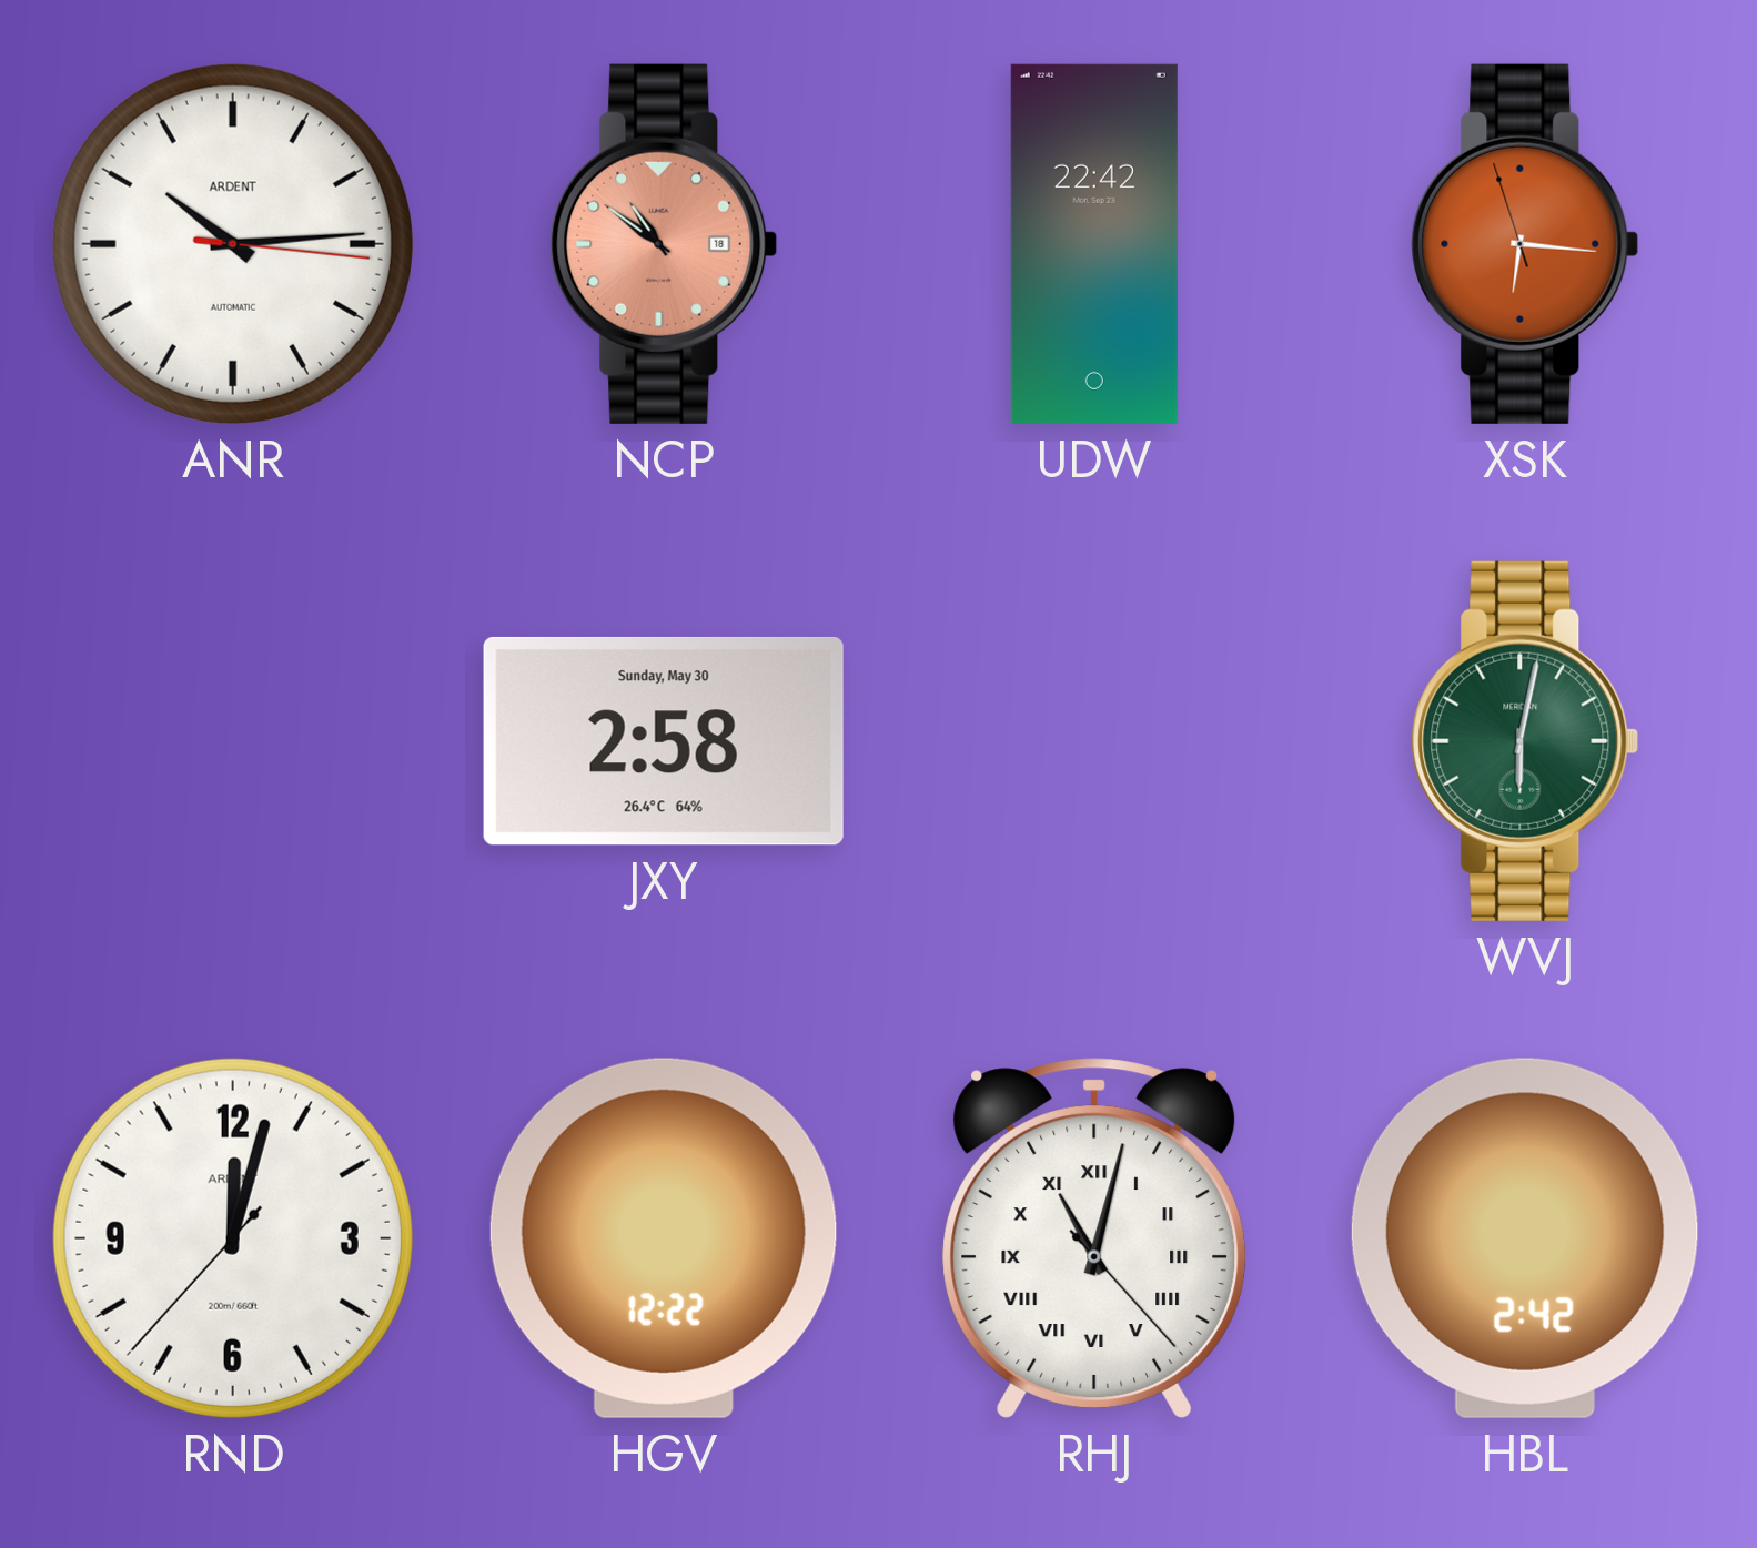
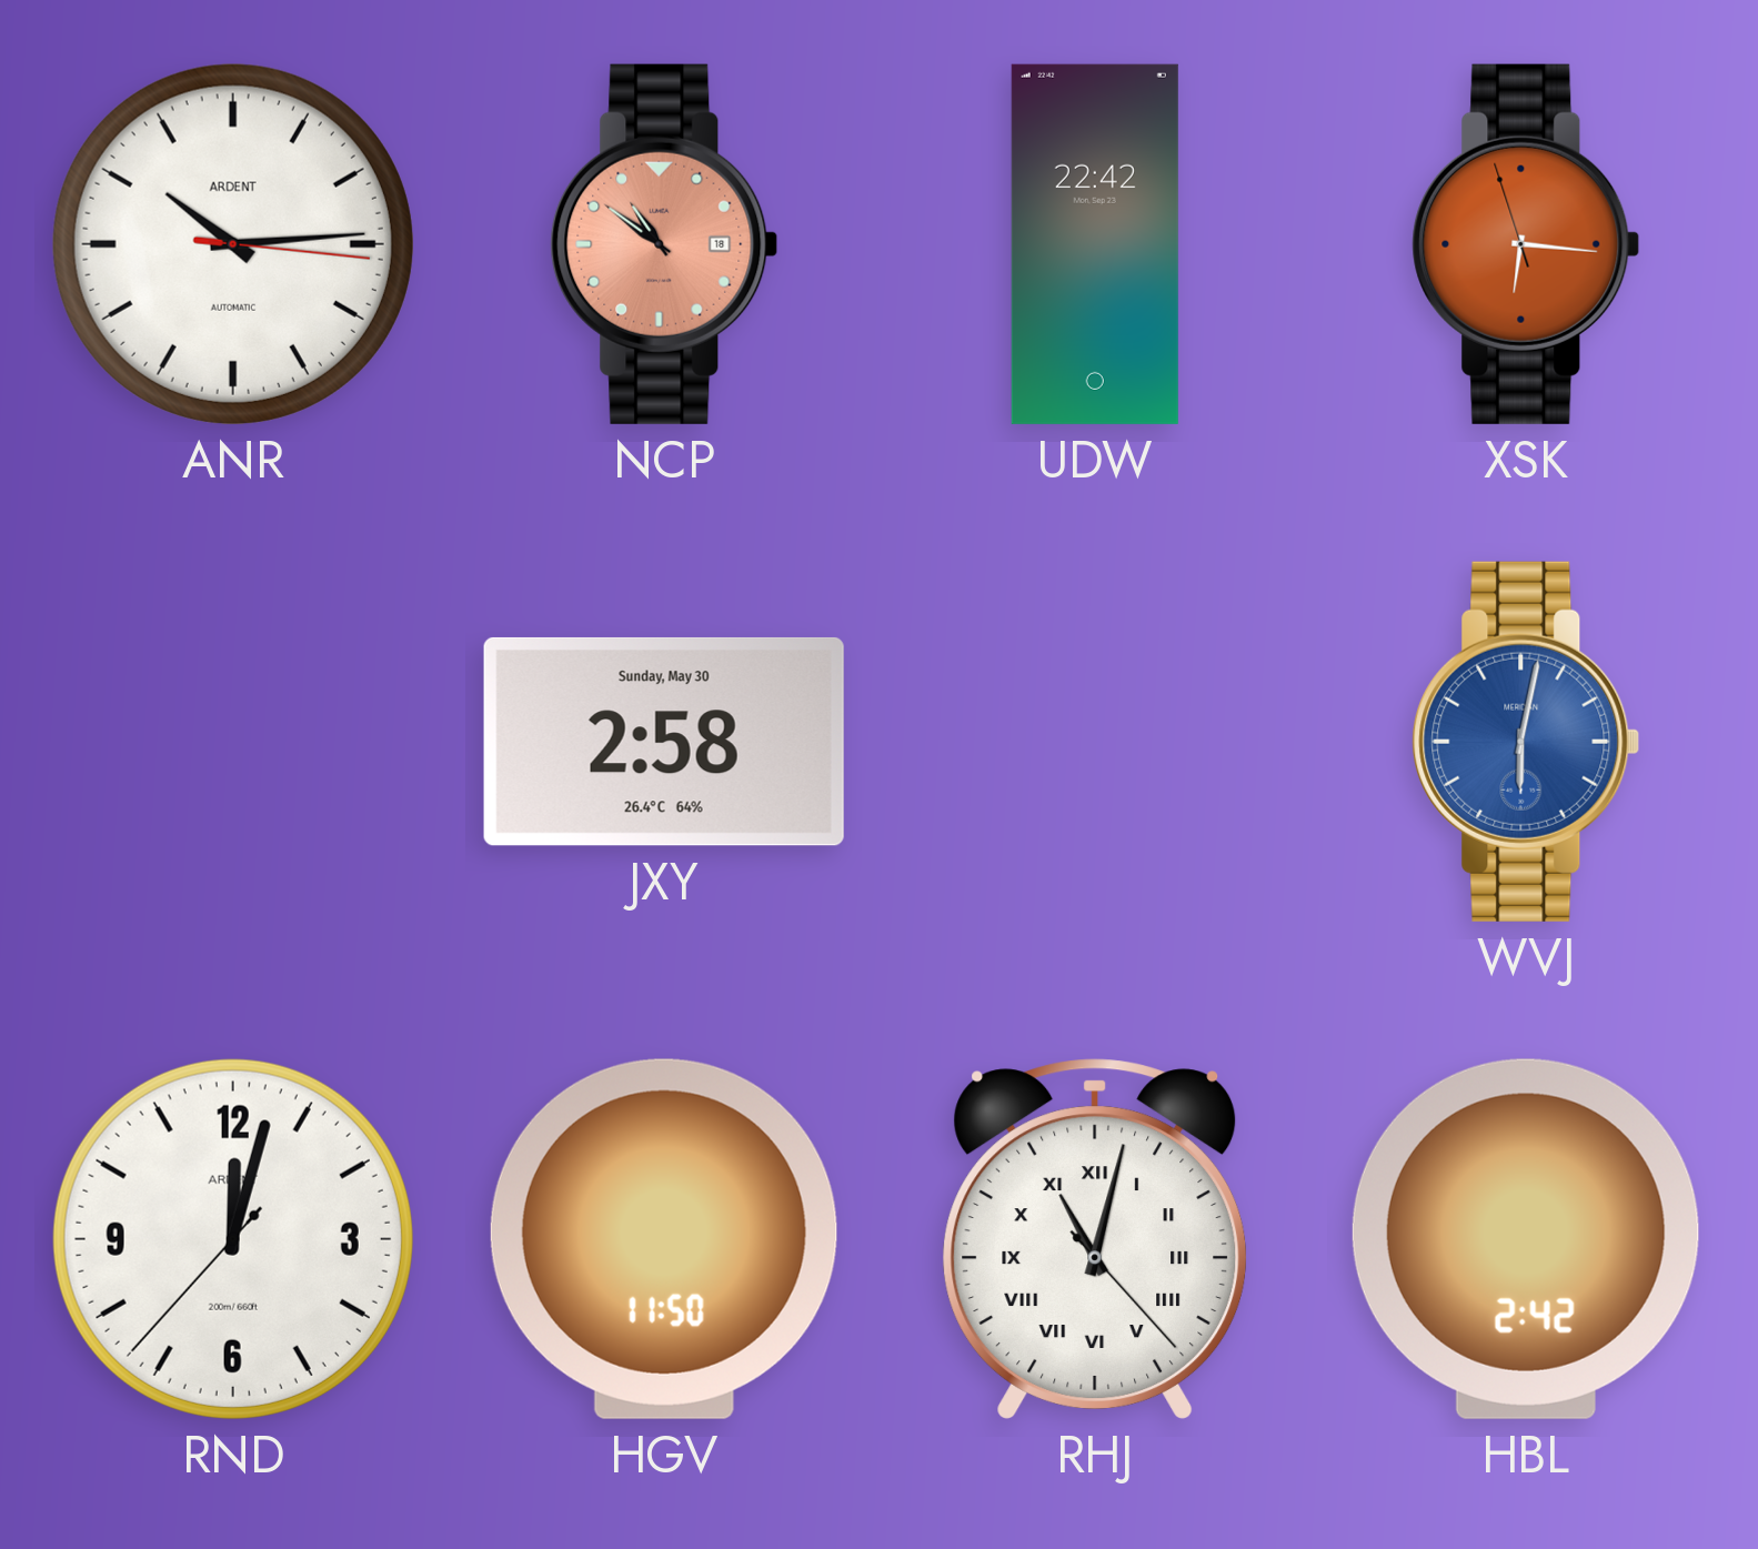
WVJ dial: green -> blue
HGV: 12:22 -> 11:50
